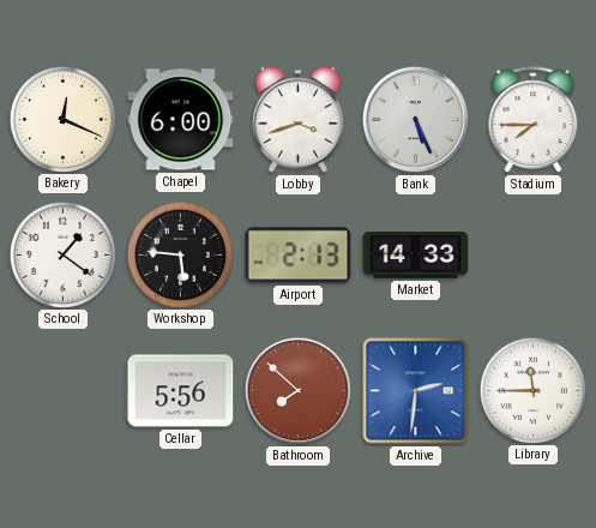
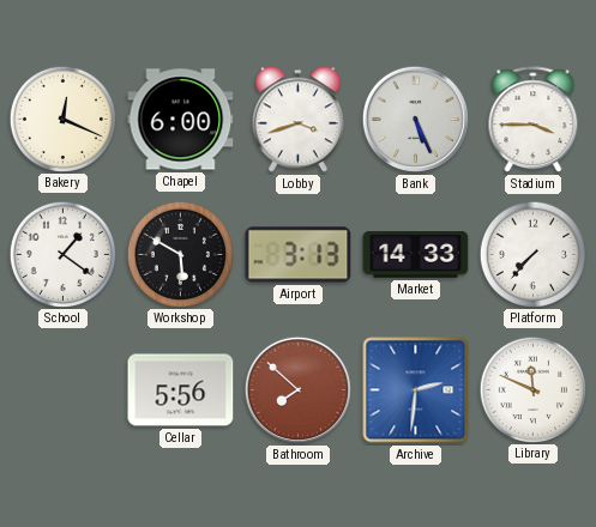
Stadium: 7:45 -> 3:45
Workshop: 5:46 -> 5:50
Airport: 2:13 -> 3:13
Platform: none -> 7:37
Library: 11:45 -> 11:49
